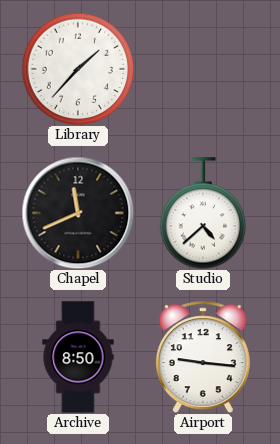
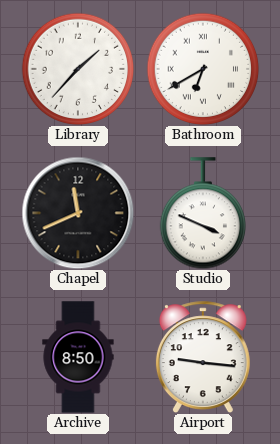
Bathroom: none -> 6:40
Studio: 4:38 -> 3:49
